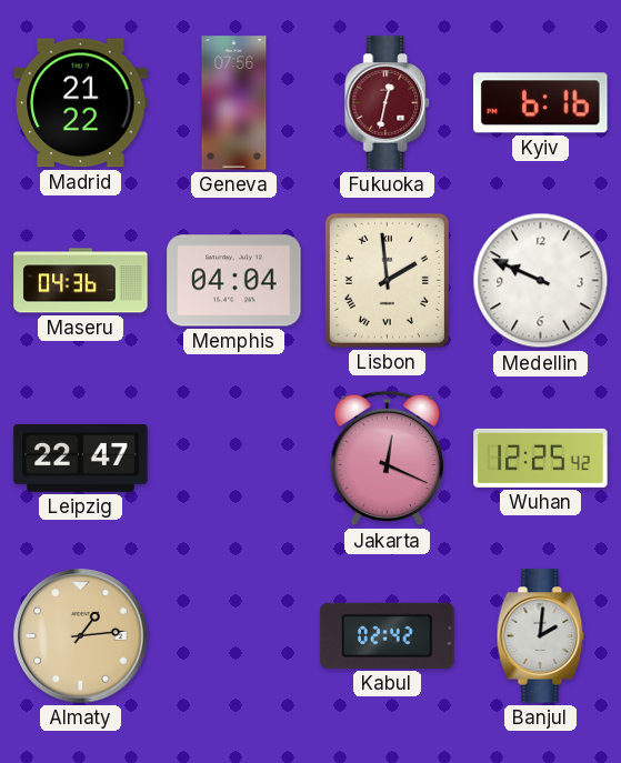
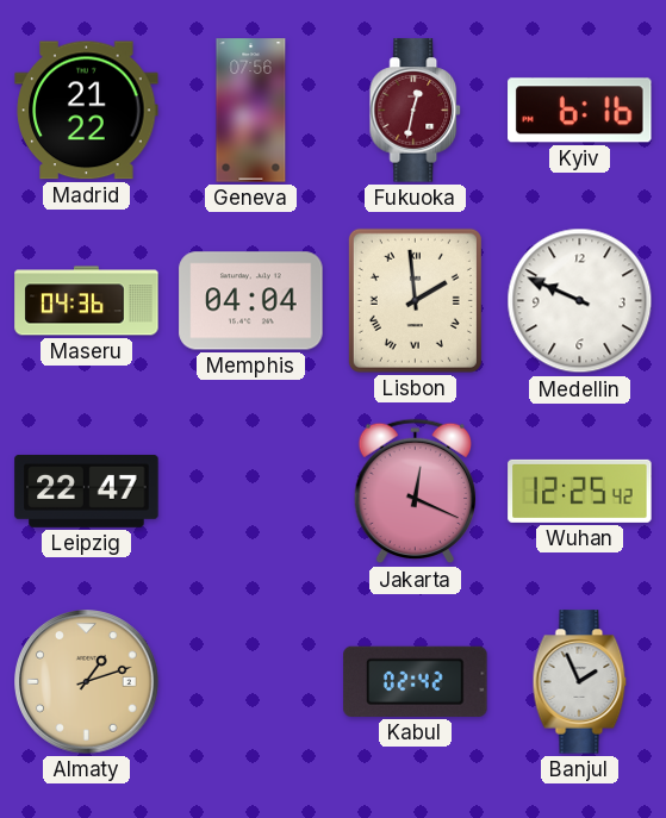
Almaty: 1:14 -> 1:12
Banjul: 2:01 -> 1:56
